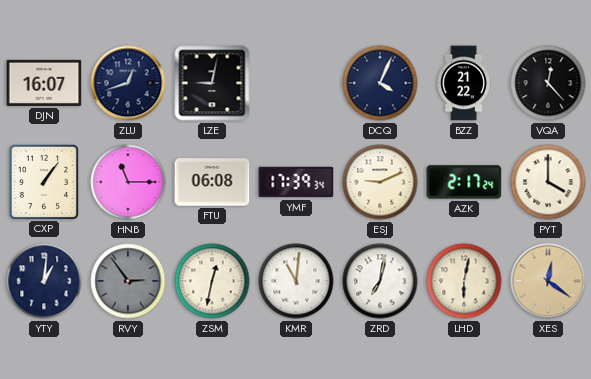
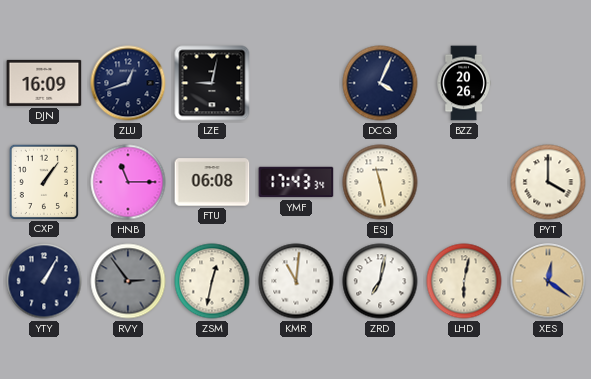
DJN: 16:07 -> 16:09
BZZ: 21:22 -> 20:26
VQA: 12:23 -> none
YMF: 17:39 -> 17:43
ESJ: 9:11 -> 11:28
AZK: 2:17 -> none
YTY: 1:01 -> 1:05
